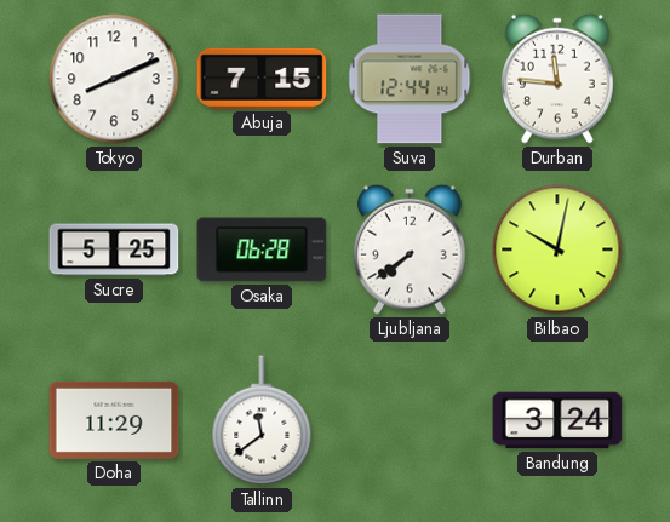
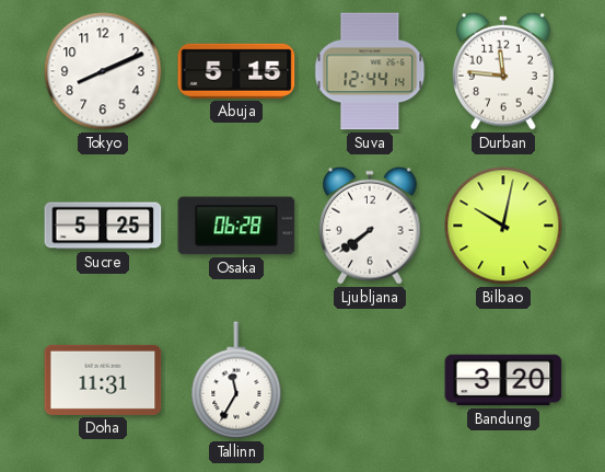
Abuja: 7:15 -> 5:15
Doha: 11:29 -> 11:31
Tallinn: 11:39 -> 11:35
Bandung: 3:24 -> 3:20
